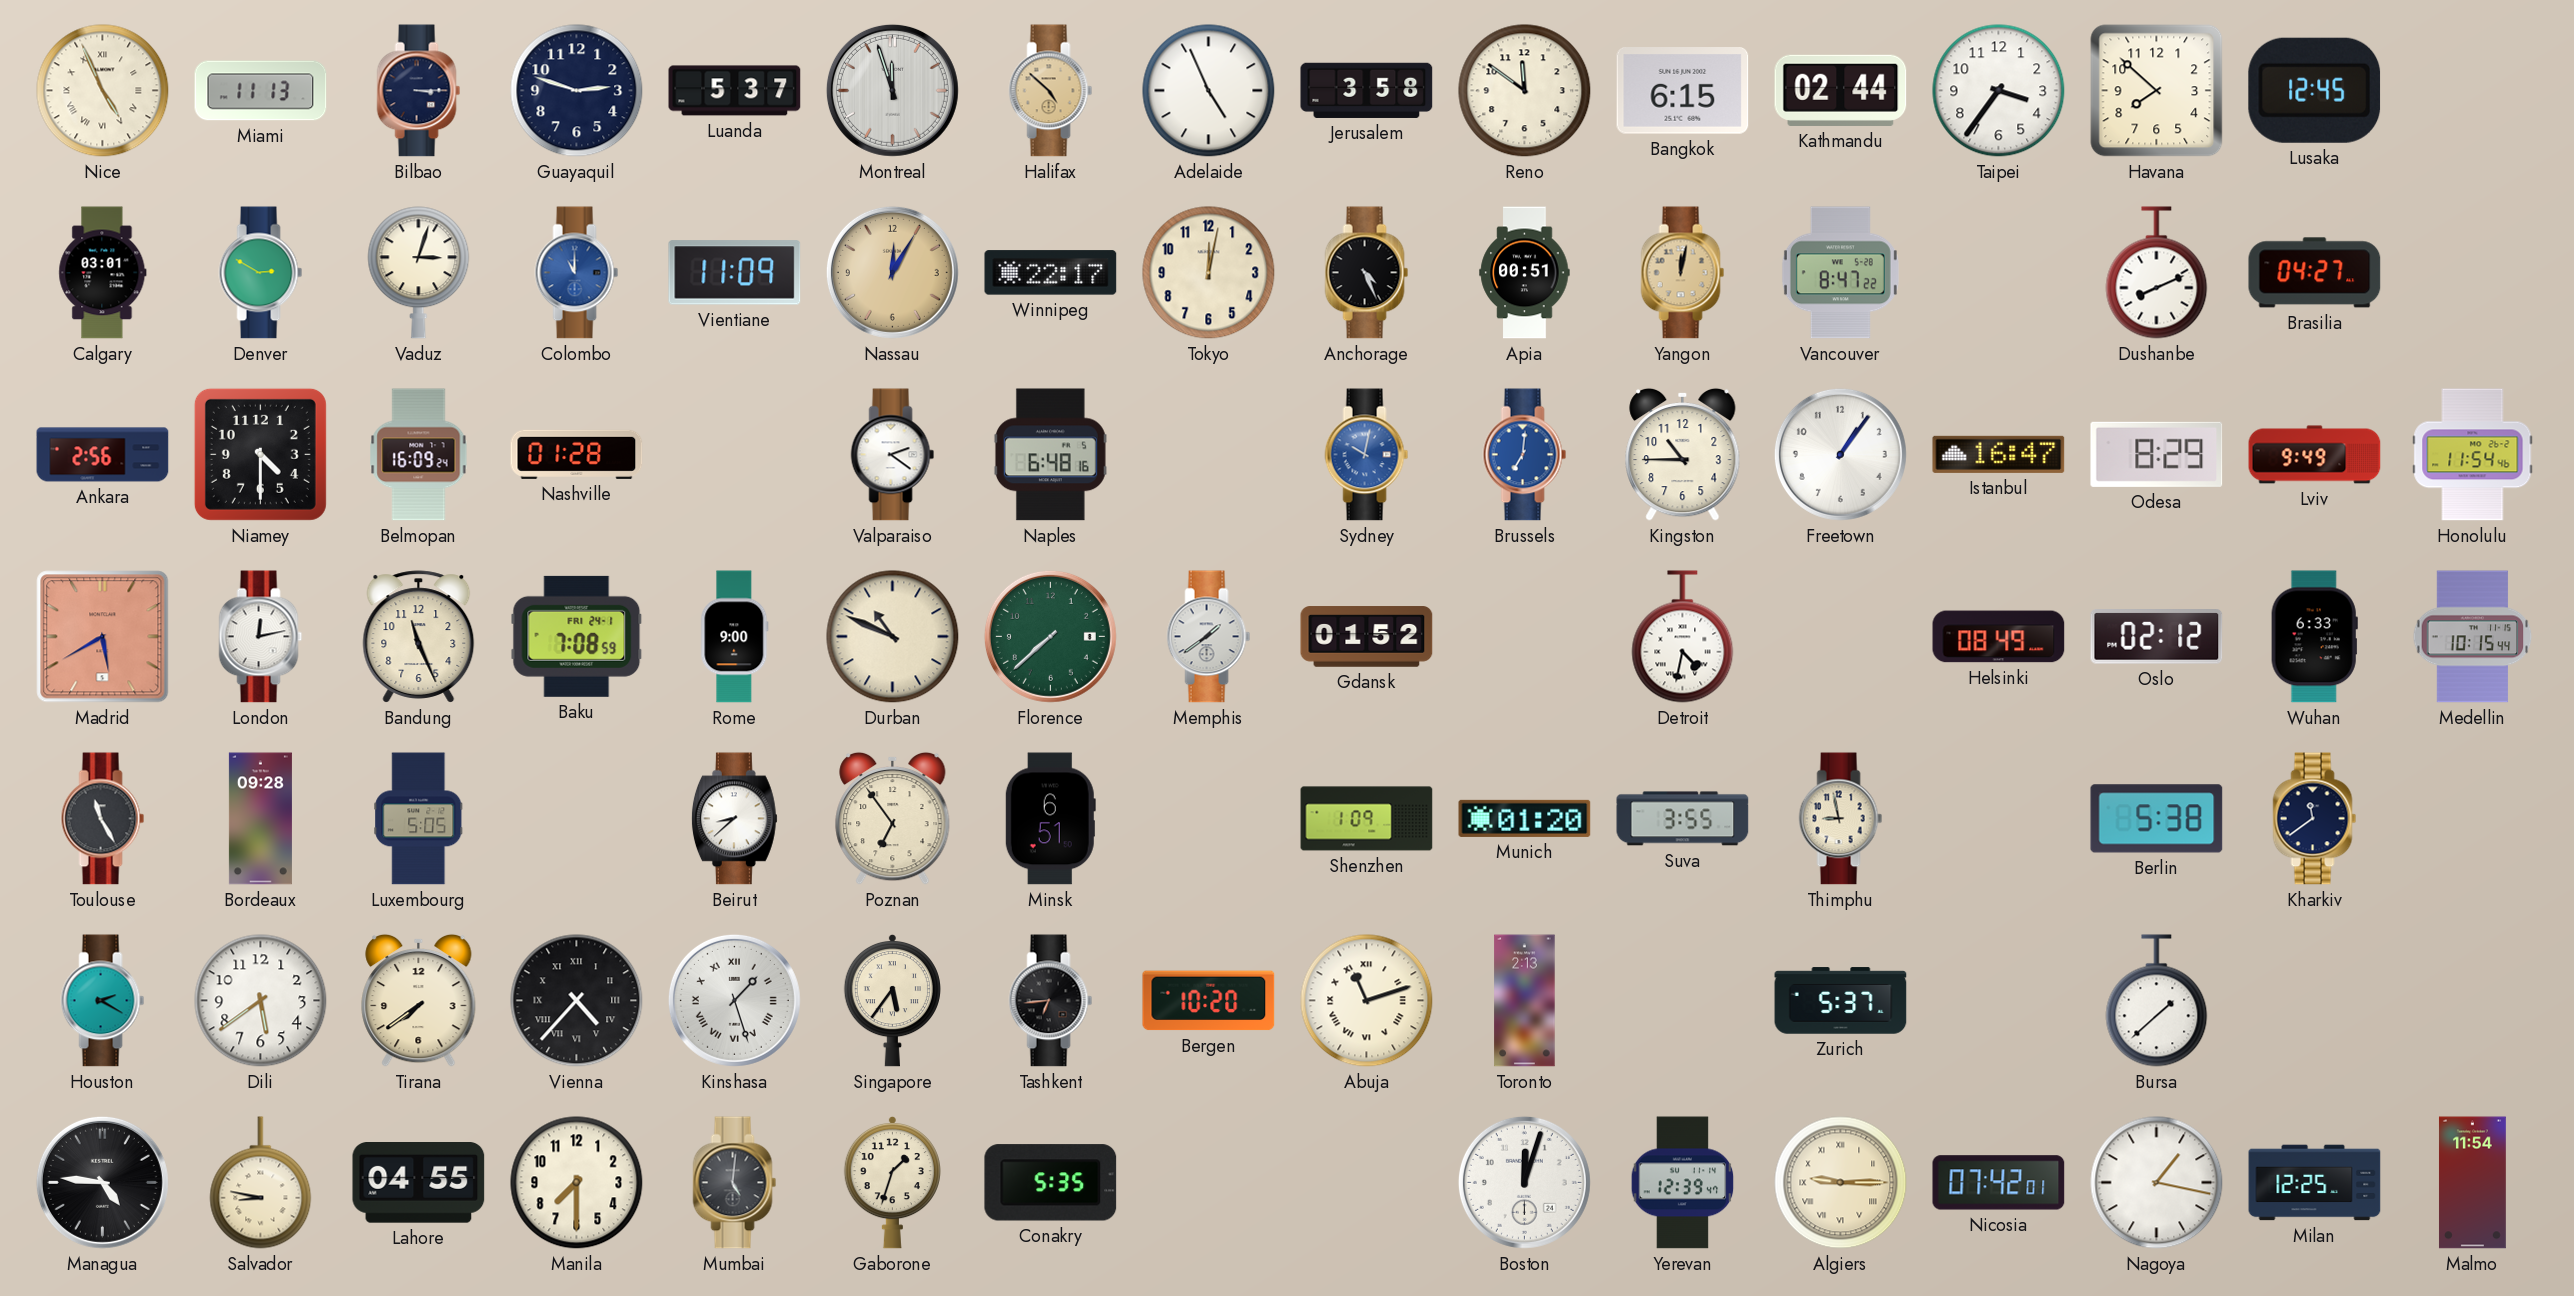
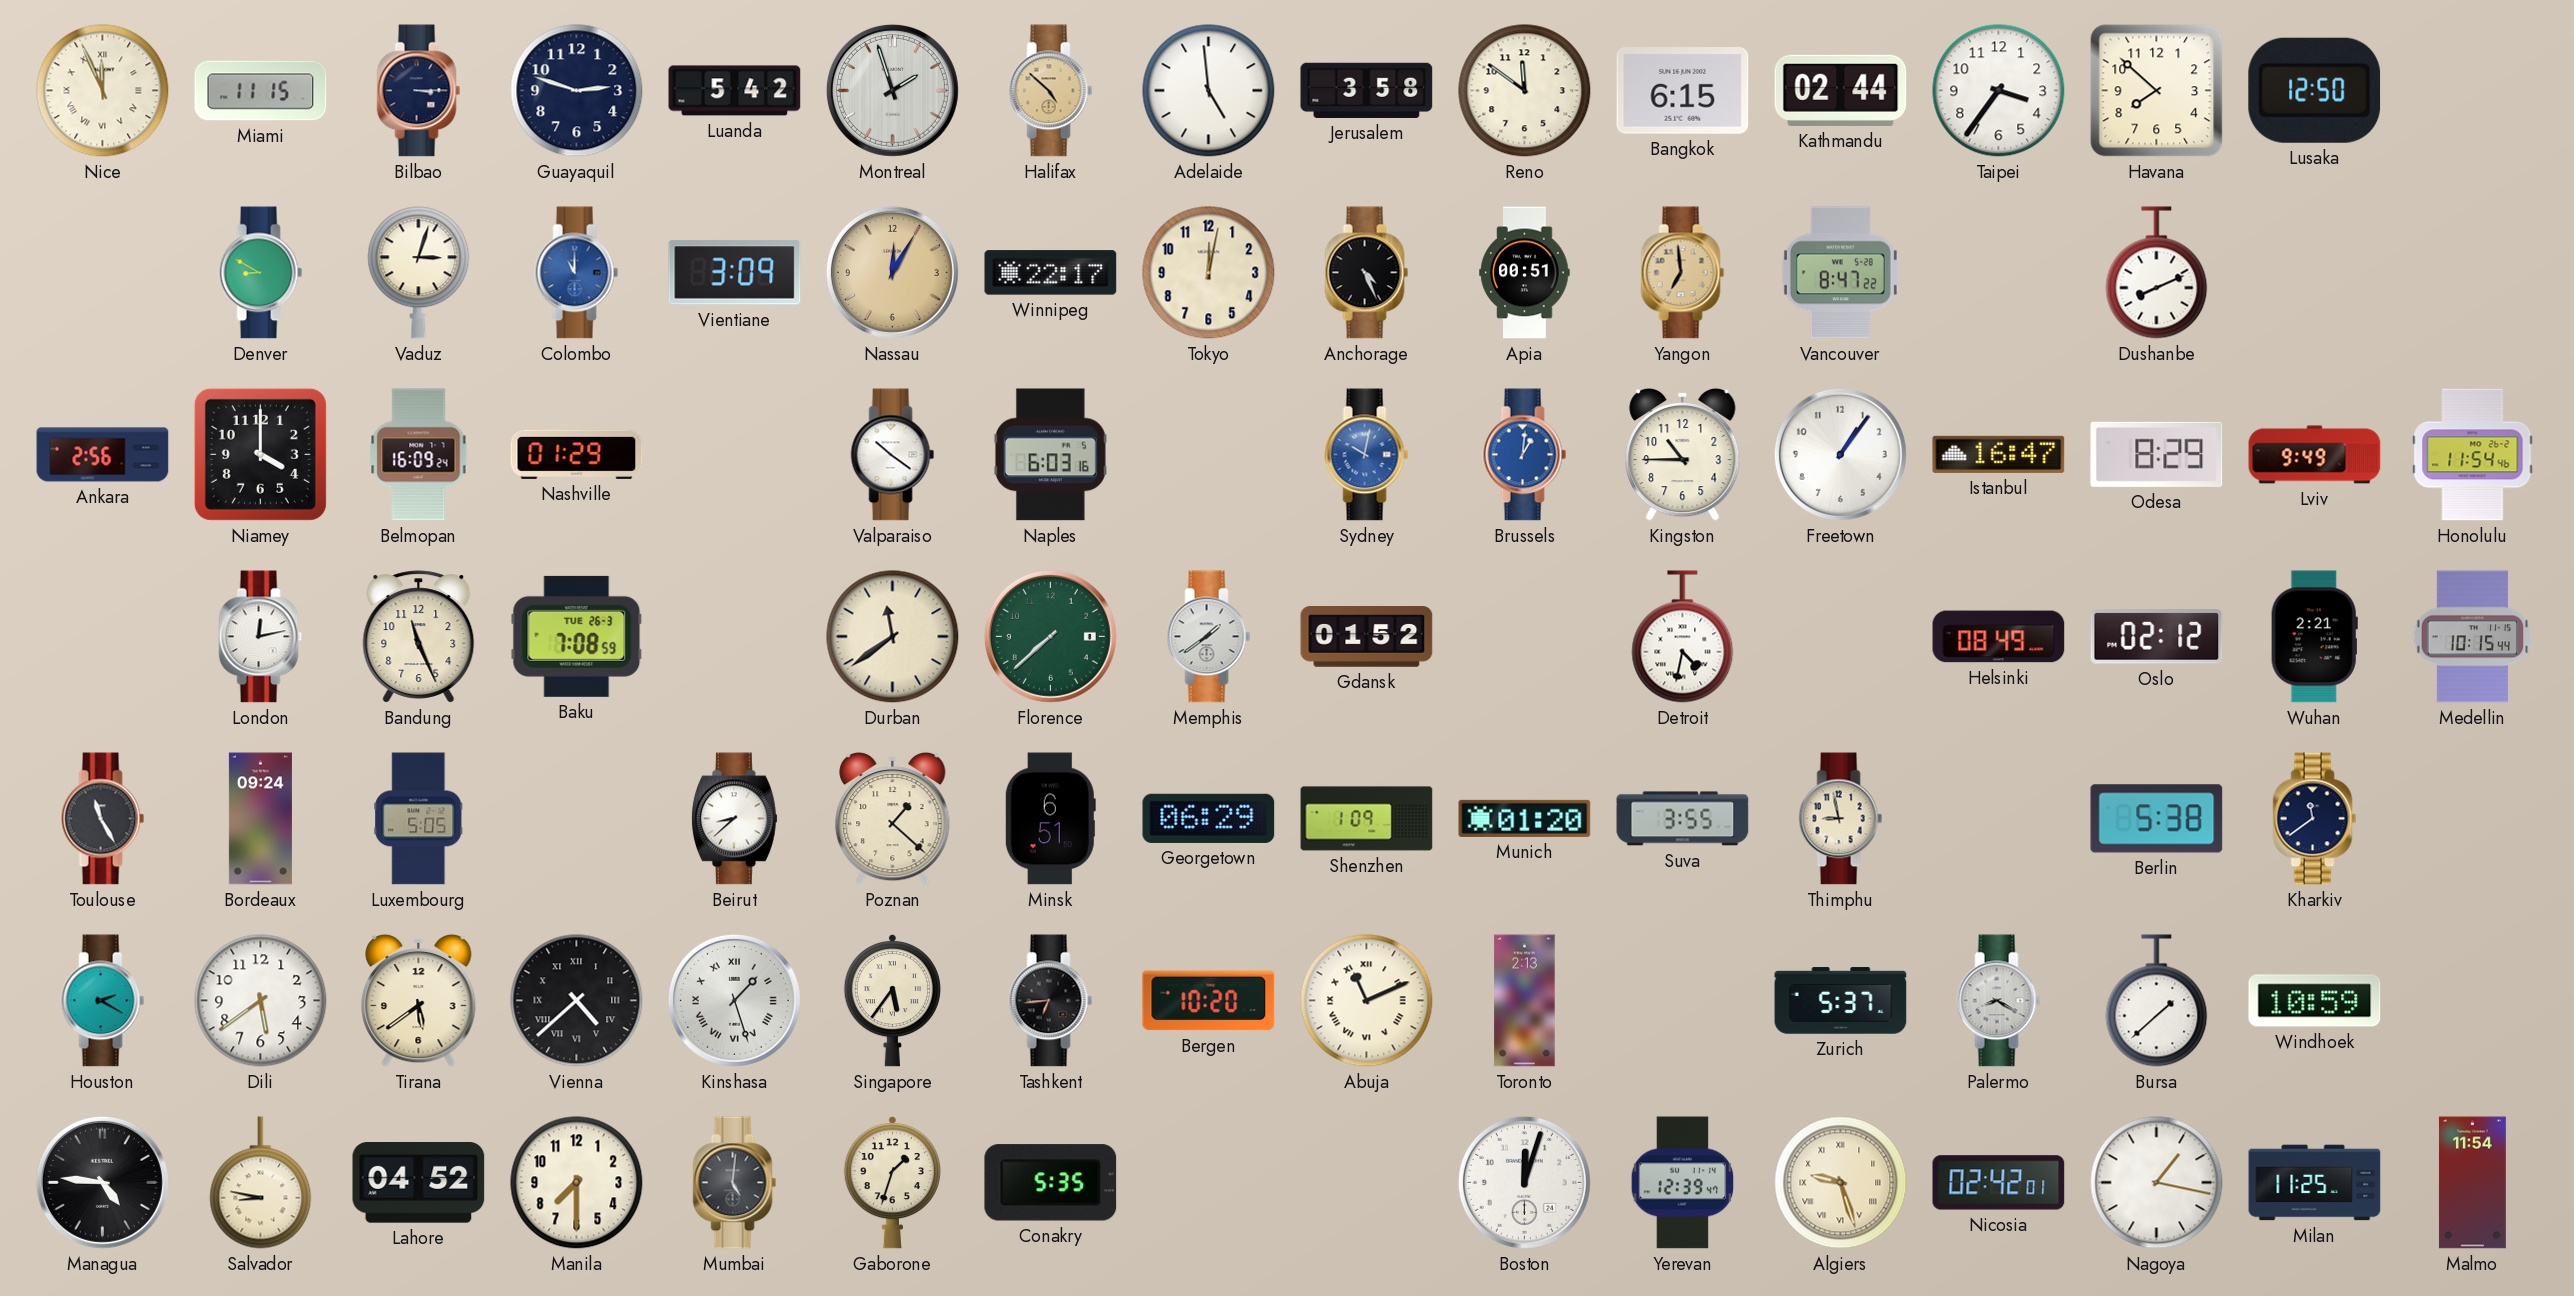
Nice: 4:56 -> 11:56
Miami: 11:13 -> 11:15
Luanda: 5:37 -> 5:42
Montreal: 11:57 -> 1:57
Adelaide: 4:56 -> 4:59
Lusaka: 12:45 -> 12:50
Calgary: 03:01 -> none
Denver: 2:50 -> 8:50
Vientiane: 11:09 -> 3:09
Yangon: 12:02 -> 6:59
Brasilia: 04:27 -> none
Niamey: 4:30 -> 4:00
Nashville: 01:28 -> 01:29
Valparaiso: 2:21 -> 10:21
Naples: 6:48 -> 6:03
Brussels: 7:01 -> 1:01
Madrid: 5:40 -> none
Baku date: FRI 24-1 -> TUE 26-3
Rome: 9:00 -> none
Durban: 10:49 -> 11:39
Wuhan: 6:33 -> 2:21
Bordeaux: 09:28 -> 09:24
Poznan: 6:54 -> 1:22
Georgetown: none -> 06:29
Tirana: 7:39 -> 5:39
Vienna: 4:37 -> 4:38
Abuja: 11:12 -> 11:11
Palermo: none -> 8:20
Windhoek: none -> 10:59
Lahore: 04:55 -> 04:52
Algiers: 9:15 -> 9:27
Nicosia: 07:42 -> 02:42
Milan: 12:25 -> 11:25
